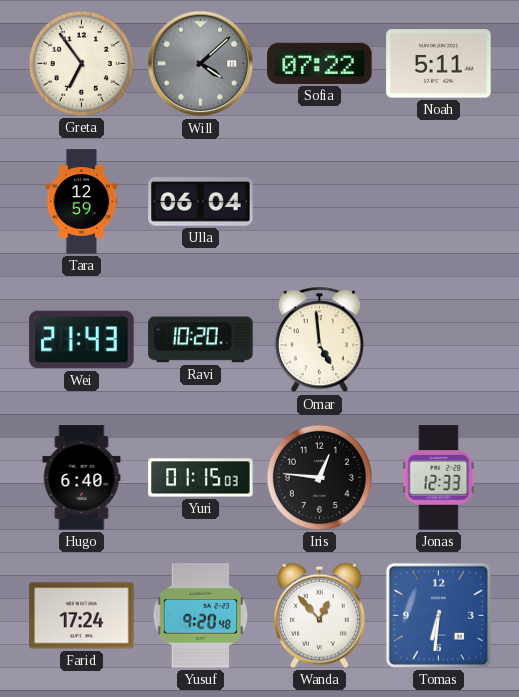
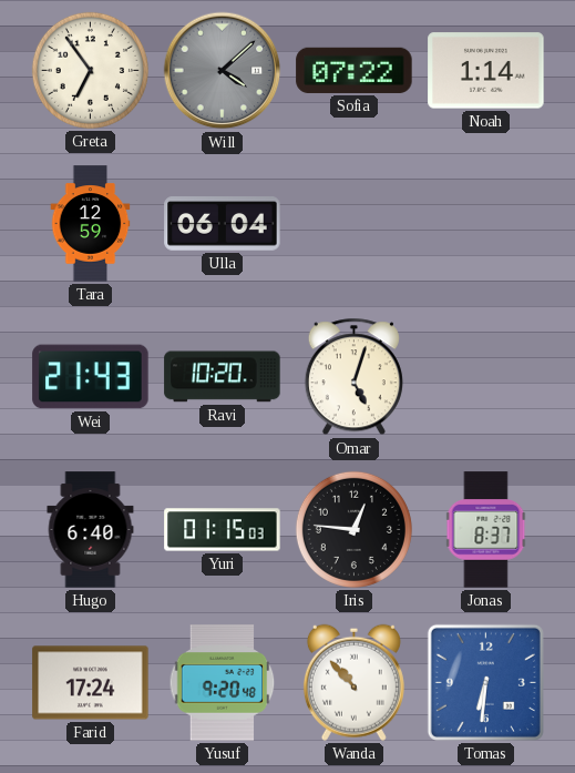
Noah: 5:11 -> 1:14
Omar: 4:59 -> 5:03
Jonas: 12:33 -> 8:37
Wanda: 12:53 -> 10:53
